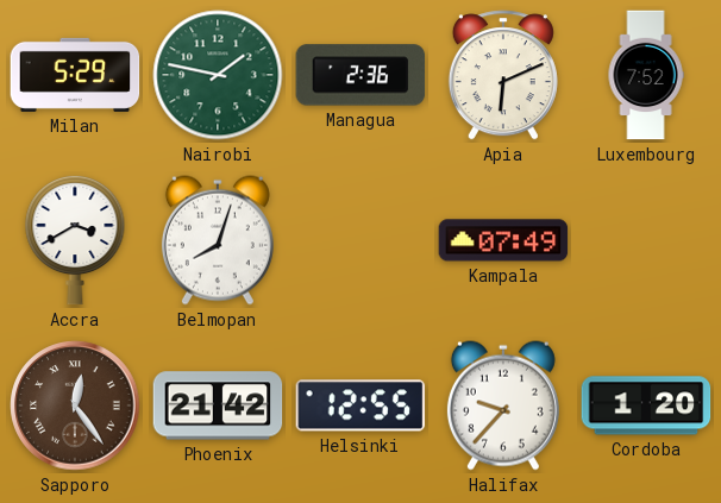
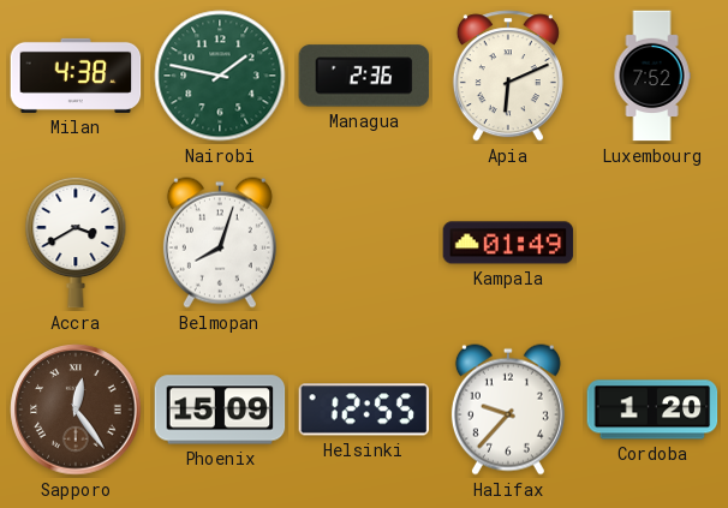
Milan: 5:29 -> 4:38
Kampala: 07:49 -> 01:49
Phoenix: 21:42 -> 15:09
